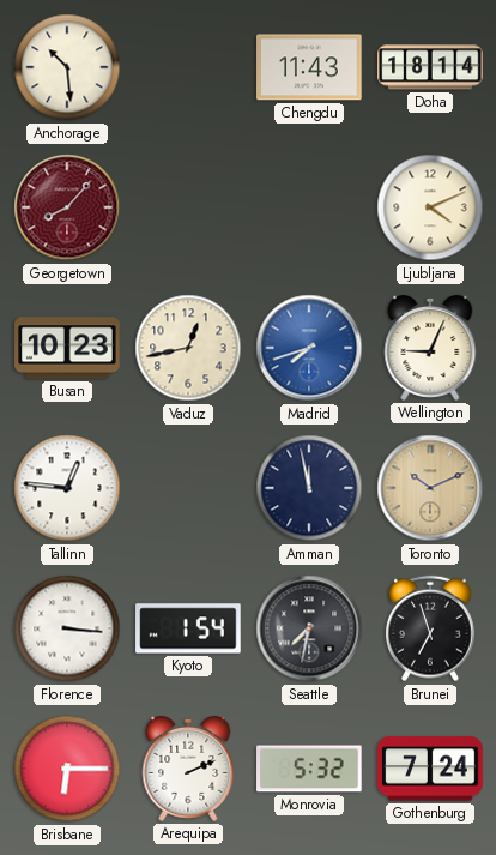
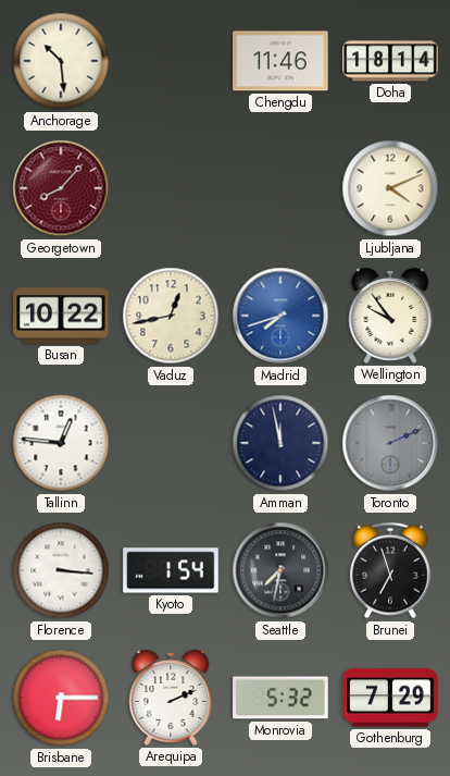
Chengdu: 11:43 -> 11:46
Busan: 10:23 -> 10:22
Wellington: 9:04 -> 9:54
Toronto: 10:11 -> 2:11
Toronto dial: champagne -> grey
Gothenburg: 7:24 -> 7:29
